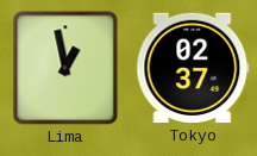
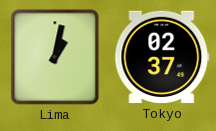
Lima: 12:58 -> 1:02
